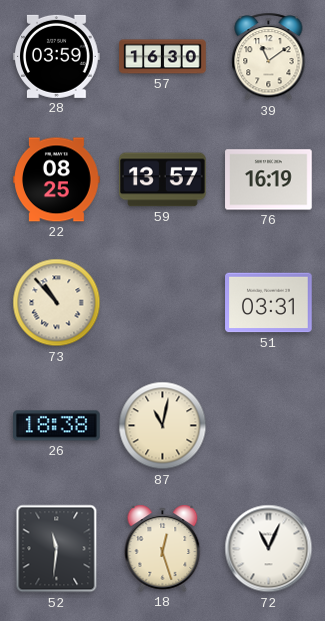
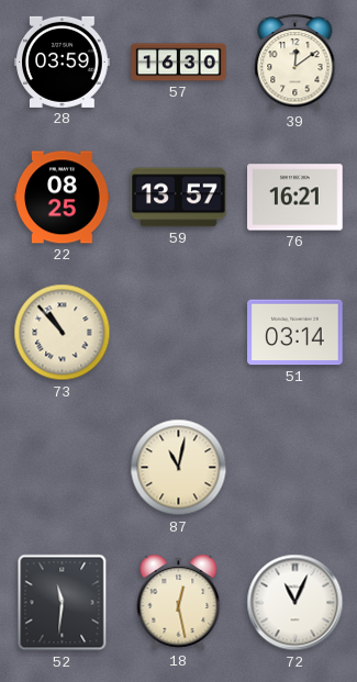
39: 11:09 -> 12:09
76: 16:19 -> 16:21
51: 03:31 -> 03:14
26: 18:38 -> none
18: 12:27 -> 12:28
